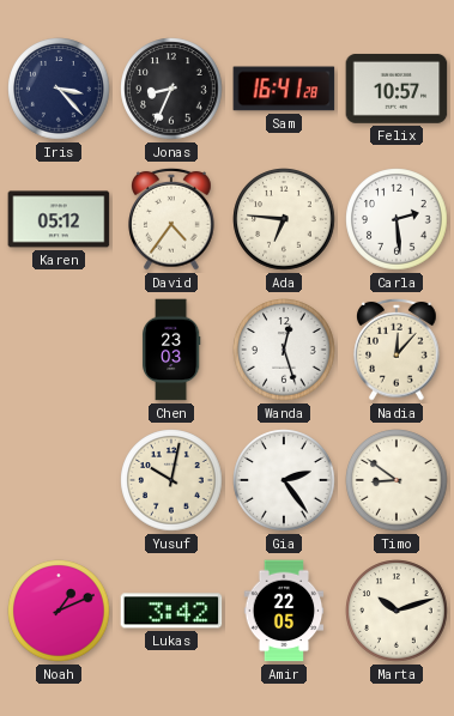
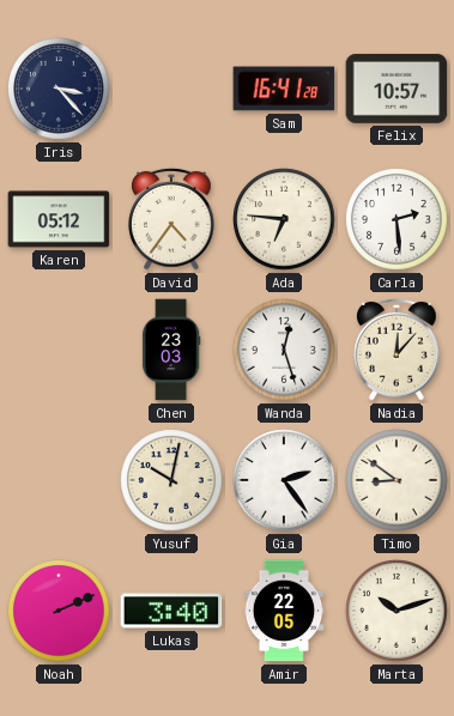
Jonas: 8:34 -> none
Noah: 1:11 -> 2:11
Lukas: 3:42 -> 3:40
